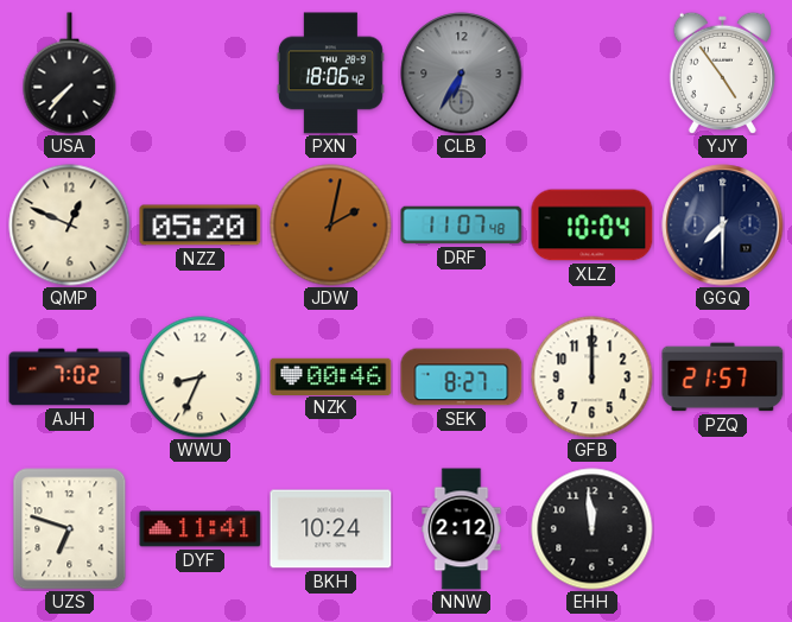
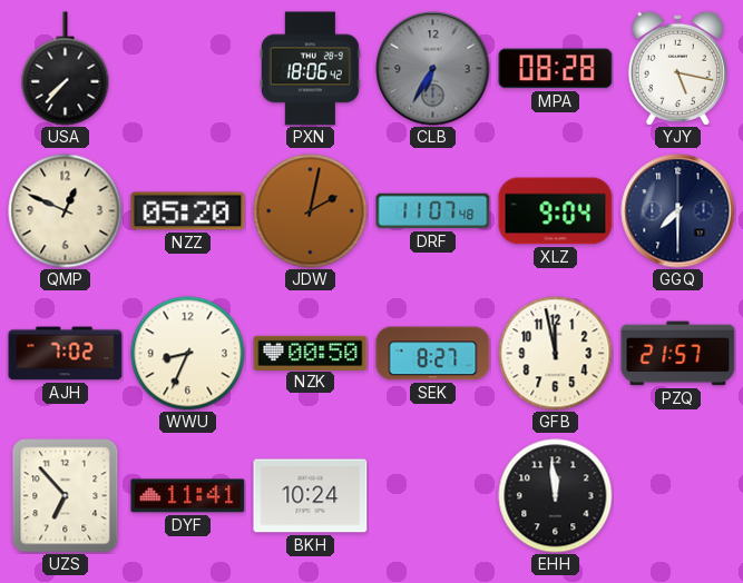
MPA: none -> 08:28
YJY: 4:54 -> 5:17
XLZ: 10:04 -> 9:04
NZK: 00:46 -> 00:50
GFB: 12:00 -> 11:58
UZS: 6:48 -> 6:53
NNW: 2:12 -> none
